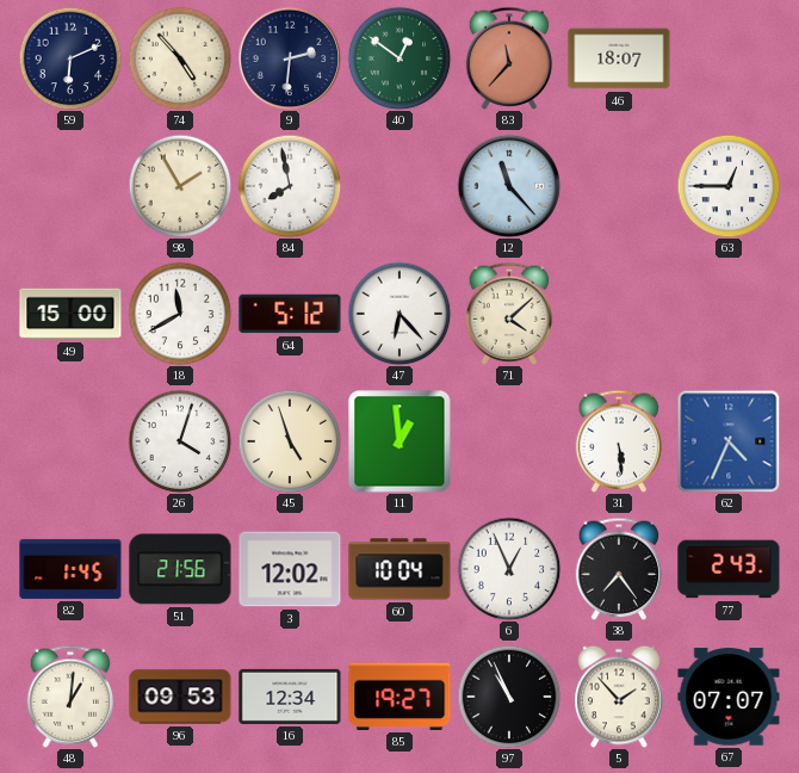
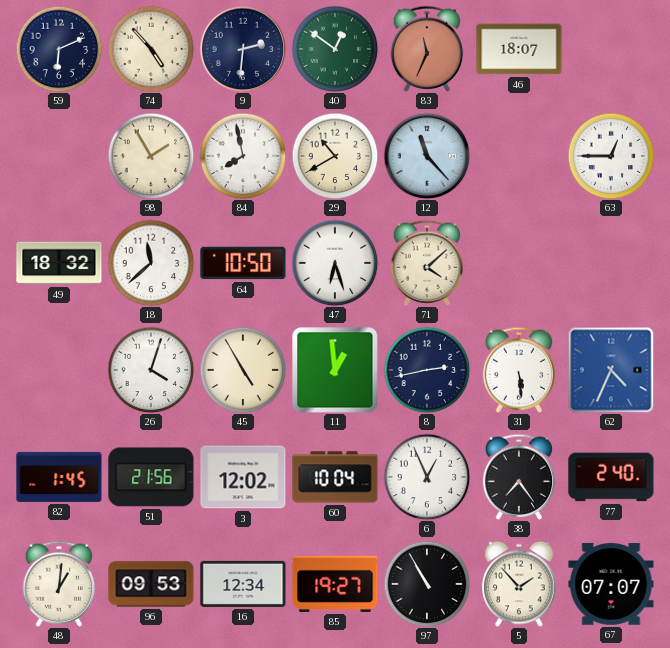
83: 11:37 -> 11:34
29: none -> 10:40
49: 15:00 -> 18:32
18: 11:40 -> 11:38
64: 5:12 -> 10:50
47: 6:23 -> 6:27
45: 4:57 -> 4:55
8: none -> 2:43
77: 2:43 -> 2:40
97: 10:56 -> 10:55
